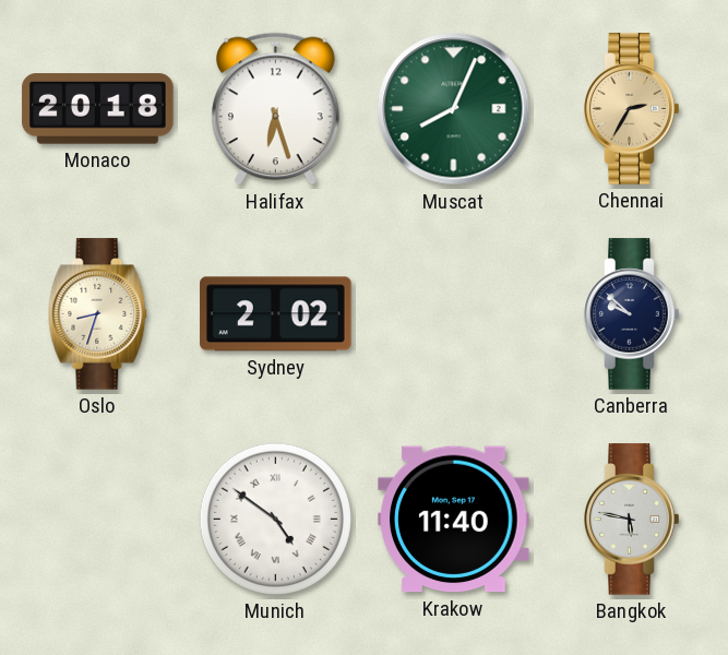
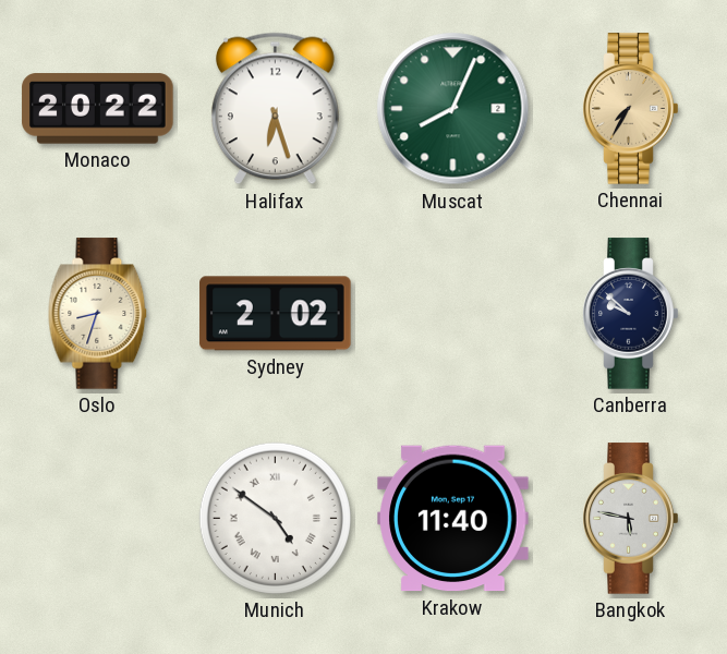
Monaco: 20:18 -> 20:22
Chennai: 2:35 -> 7:35
